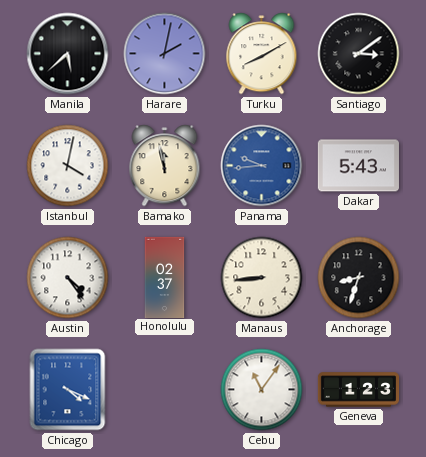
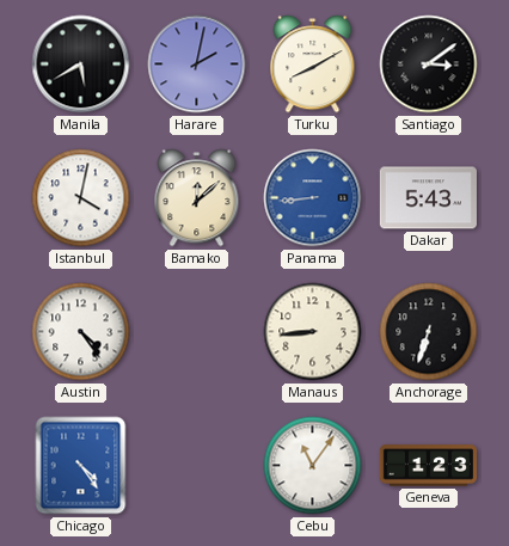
Manila: 5:38 -> 5:40
Bamako: 11:58 -> 12:08
Panama: 9:44 -> 8:44
Honolulu: 02:37 -> none
Anchorage: 8:33 -> 6:33
Chicago: 4:19 -> 4:24
